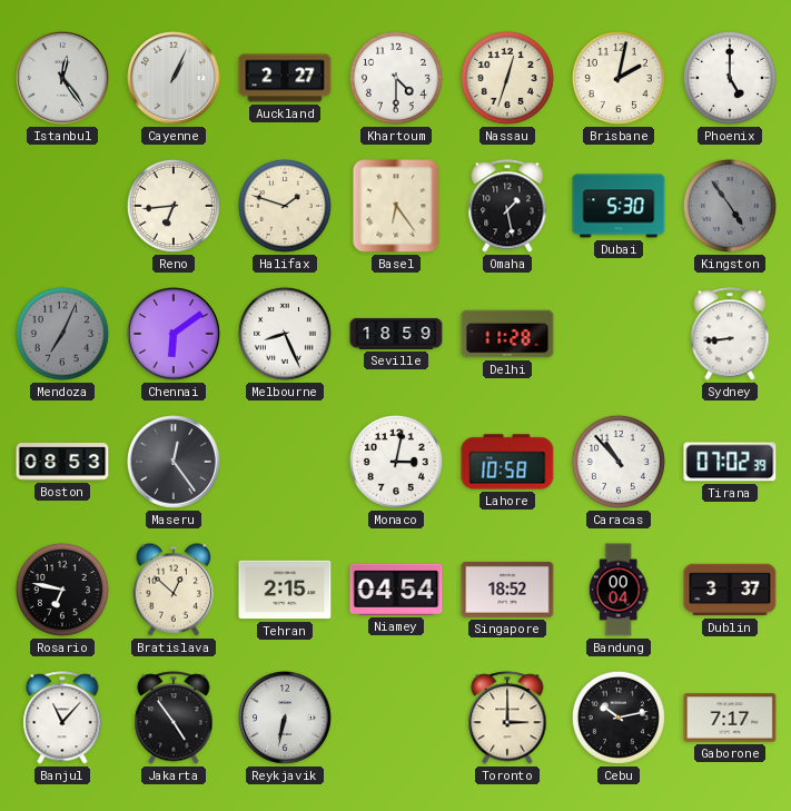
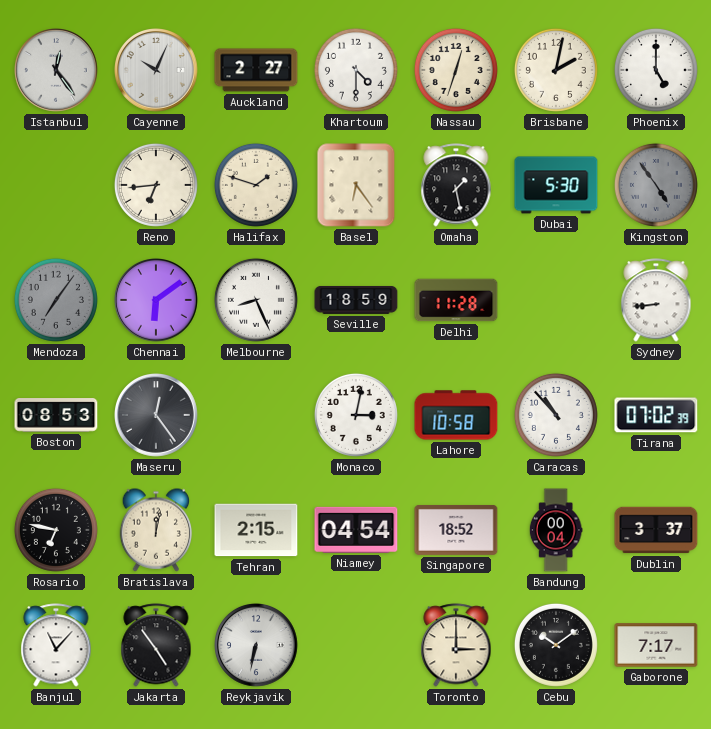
Cayenne: 1:04 -> 10:04
Mendoza: 7:04 -> 7:06
Bratislava: 12:52 -> 12:02
Cebu: 10:13 -> 10:09
